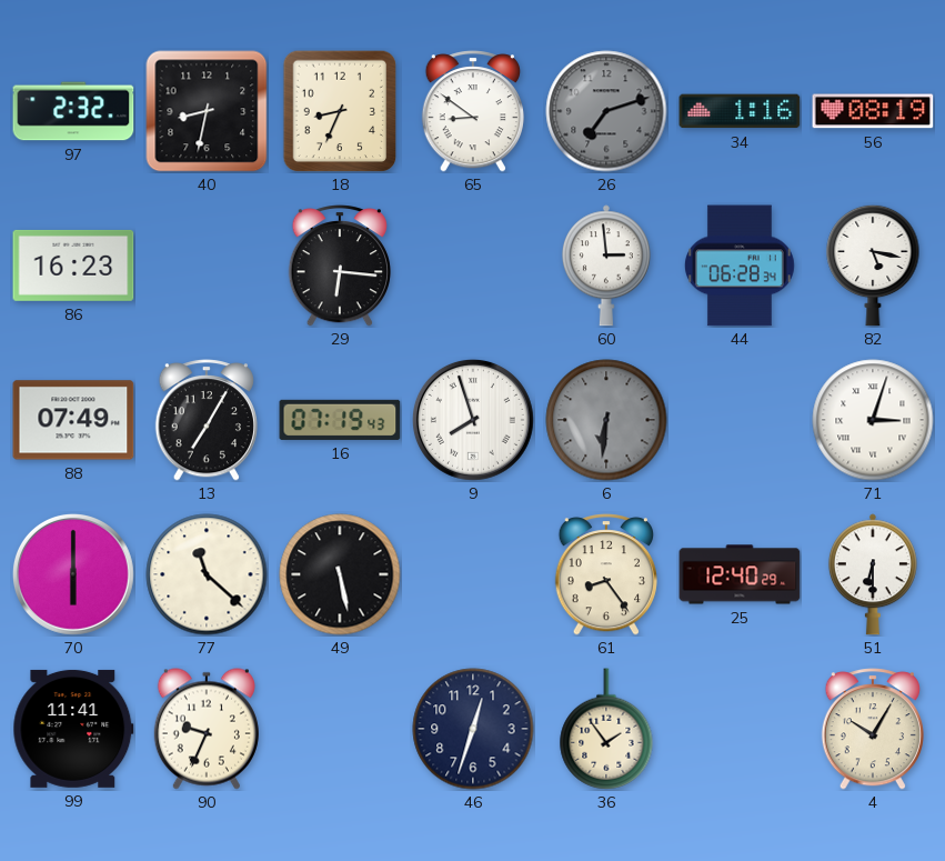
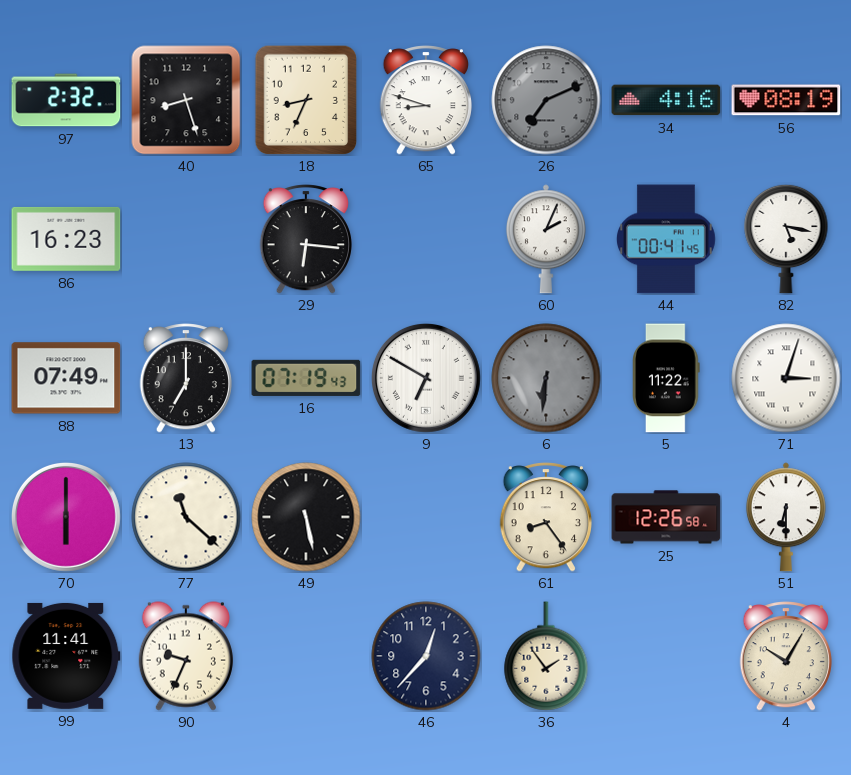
40: 8:32 -> 8:27
65: 8:51 -> 8:48
26: 7:12 -> 7:11
34: 1:16 -> 4:16
60: 2:59 -> 2:04
44: 06:28 -> 00:41
13: 7:05 -> 7:00
9: 7:57 -> 6:50
5: none -> 11:22
25: 12:40 -> 12:26
46: 12:33 -> 12:37
